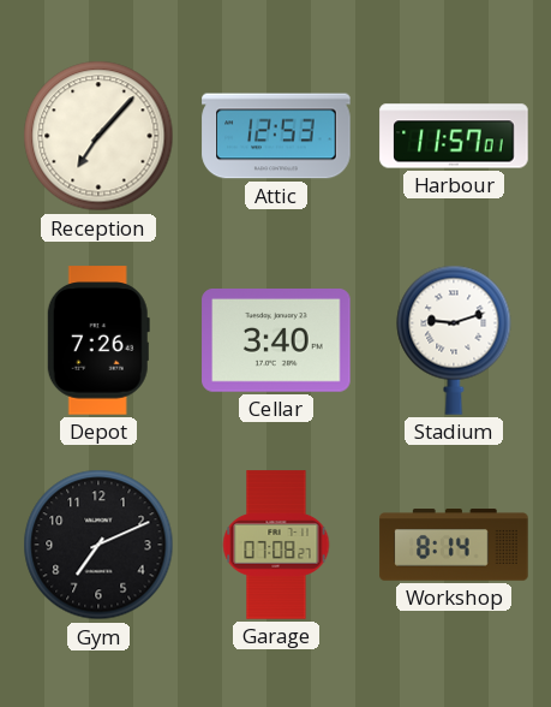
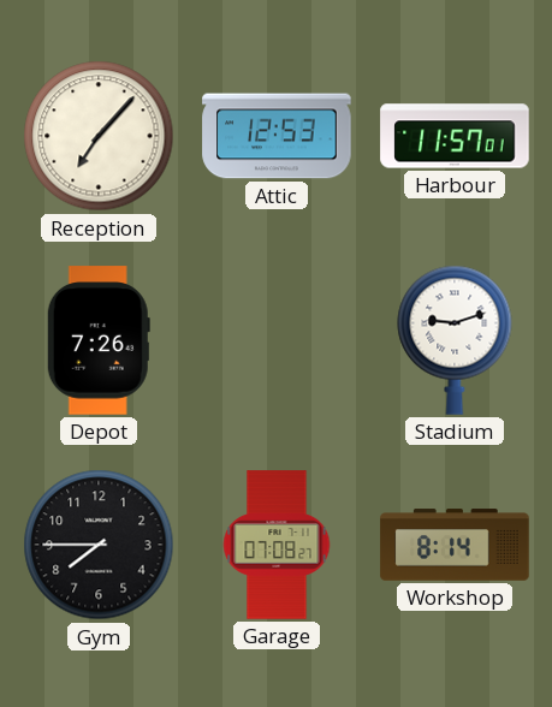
Cellar: 3:40 -> none
Gym: 7:11 -> 7:45
